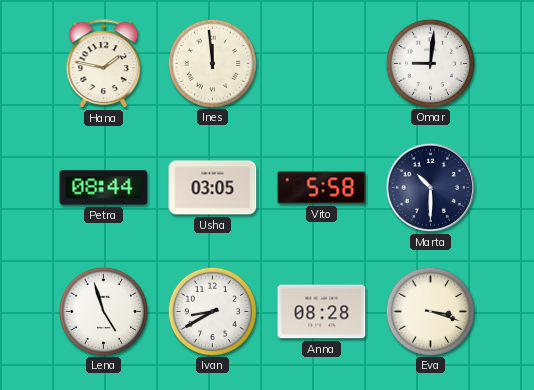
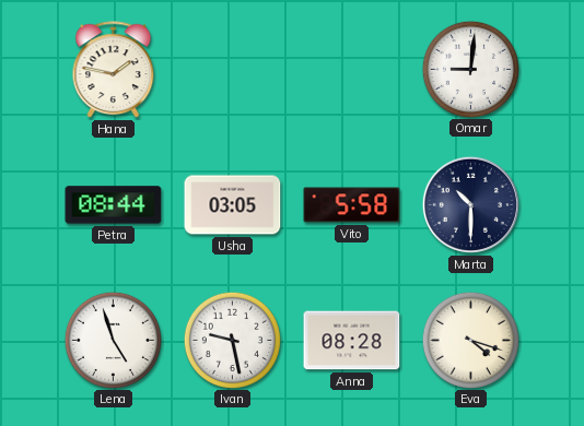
Ines: 11:59 -> none
Ivan: 8:40 -> 9:28
Eva: 3:18 -> 4:18
